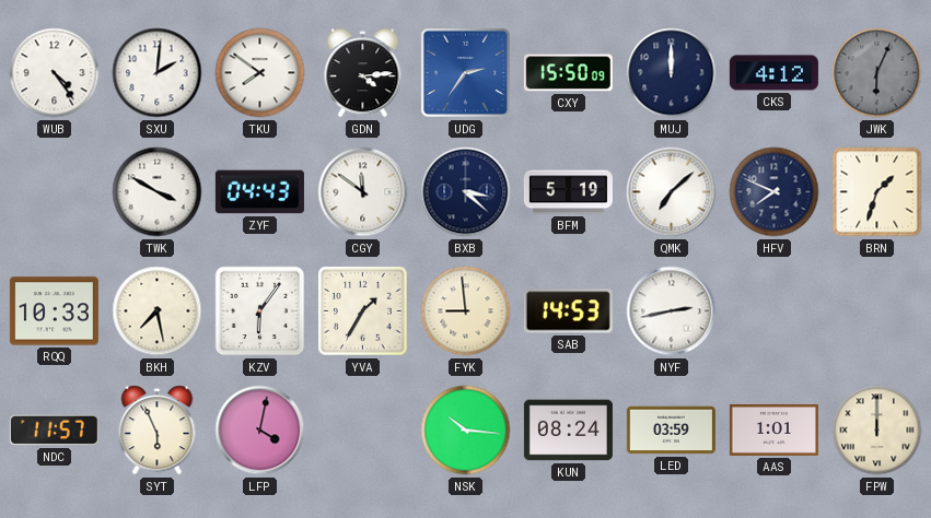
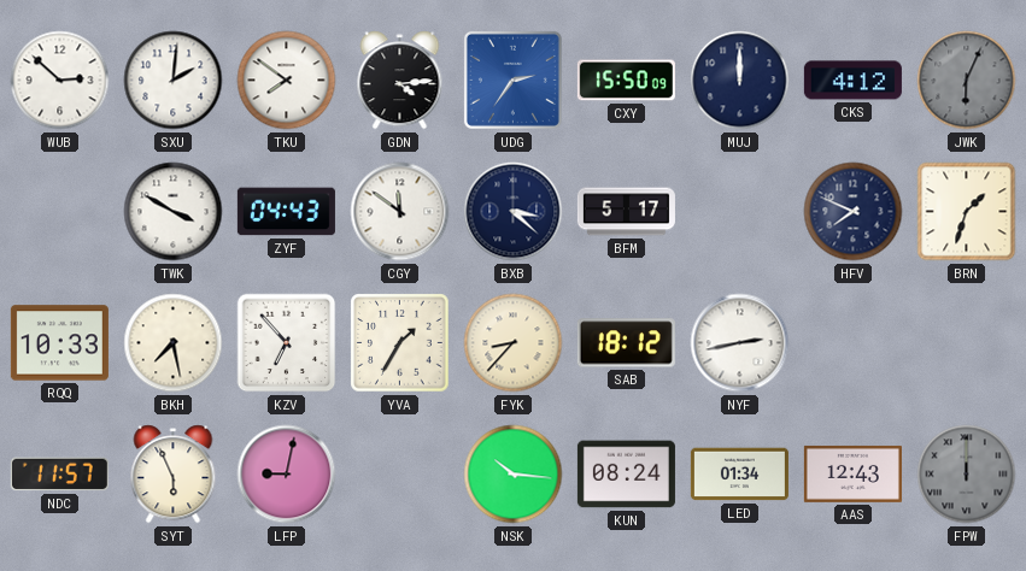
WUB: 4:24 -> 2:52
BFM: 5:19 -> 5:17
QMK: 7:08 -> none
KZV: 6:06 -> 6:53
FYK: 8:59 -> 8:37
SAB: 14:53 -> 18:12
LFP: 4:02 -> 9:02
LED: 03:59 -> 01:34
AAS: 1:01 -> 12:43
FPW dial: cream -> grey
